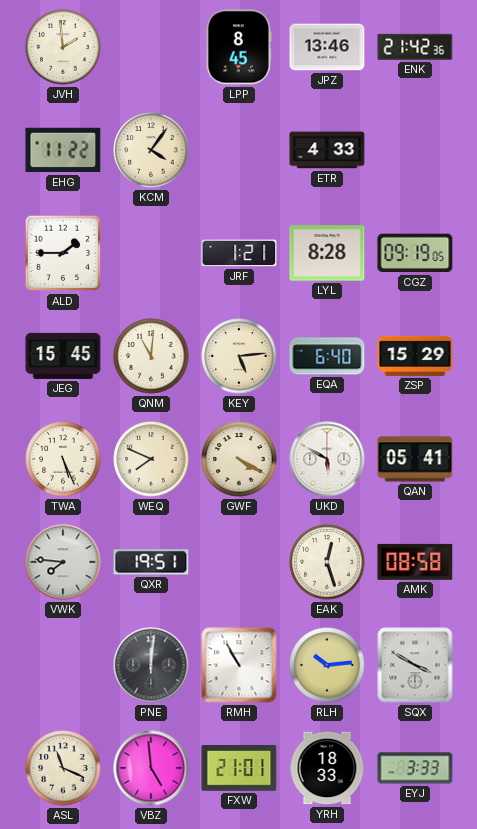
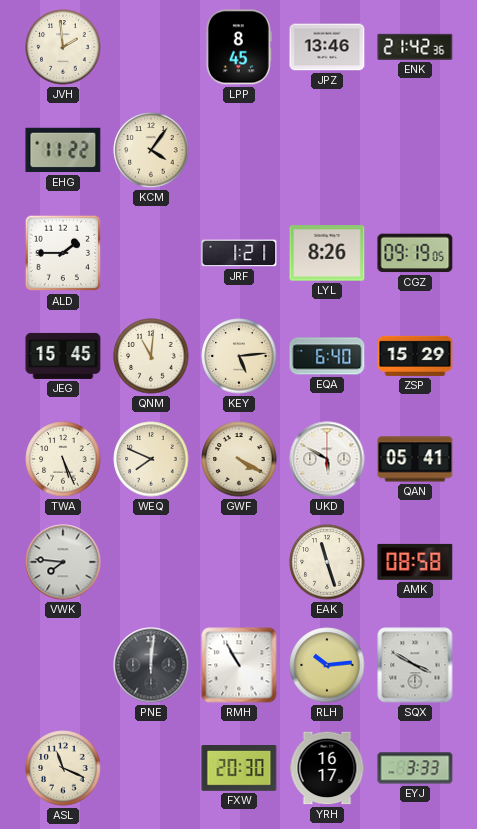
ETR: 4:33 -> none
LYL: 8:28 -> 8:26
QXR: 19:51 -> none
EAK: 12:27 -> 11:27
VBZ: 4:59 -> none
FXW: 21:01 -> 20:30
YRH: 18:33 -> 16:17
